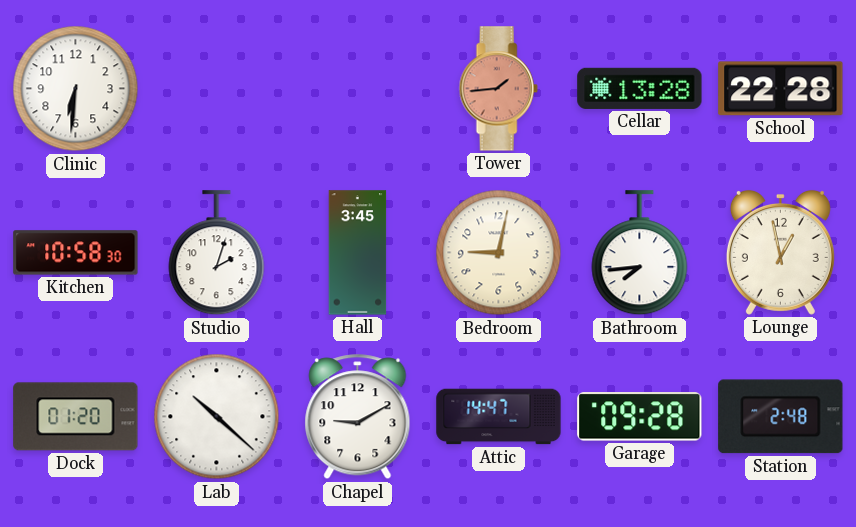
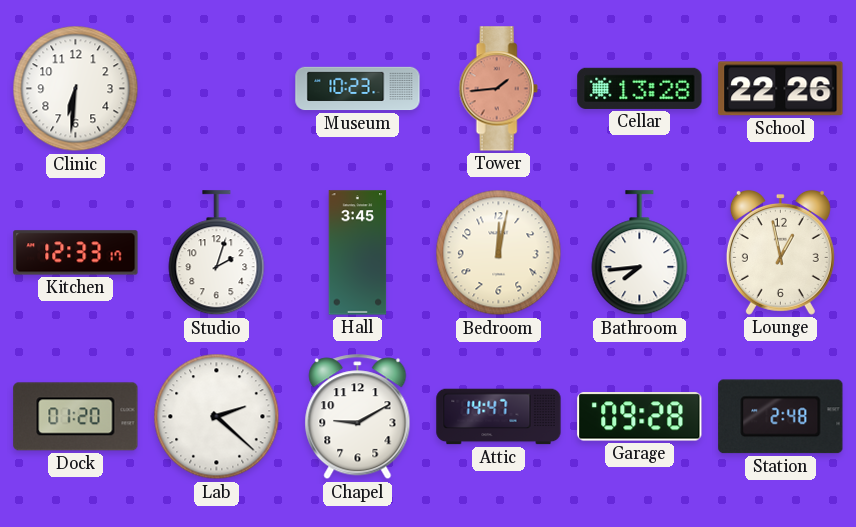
Museum: none -> 10:23
School: 22:28 -> 22:26
Kitchen: 10:58 -> 12:33
Bedroom: 9:02 -> 12:02
Lab: 10:22 -> 2:22
